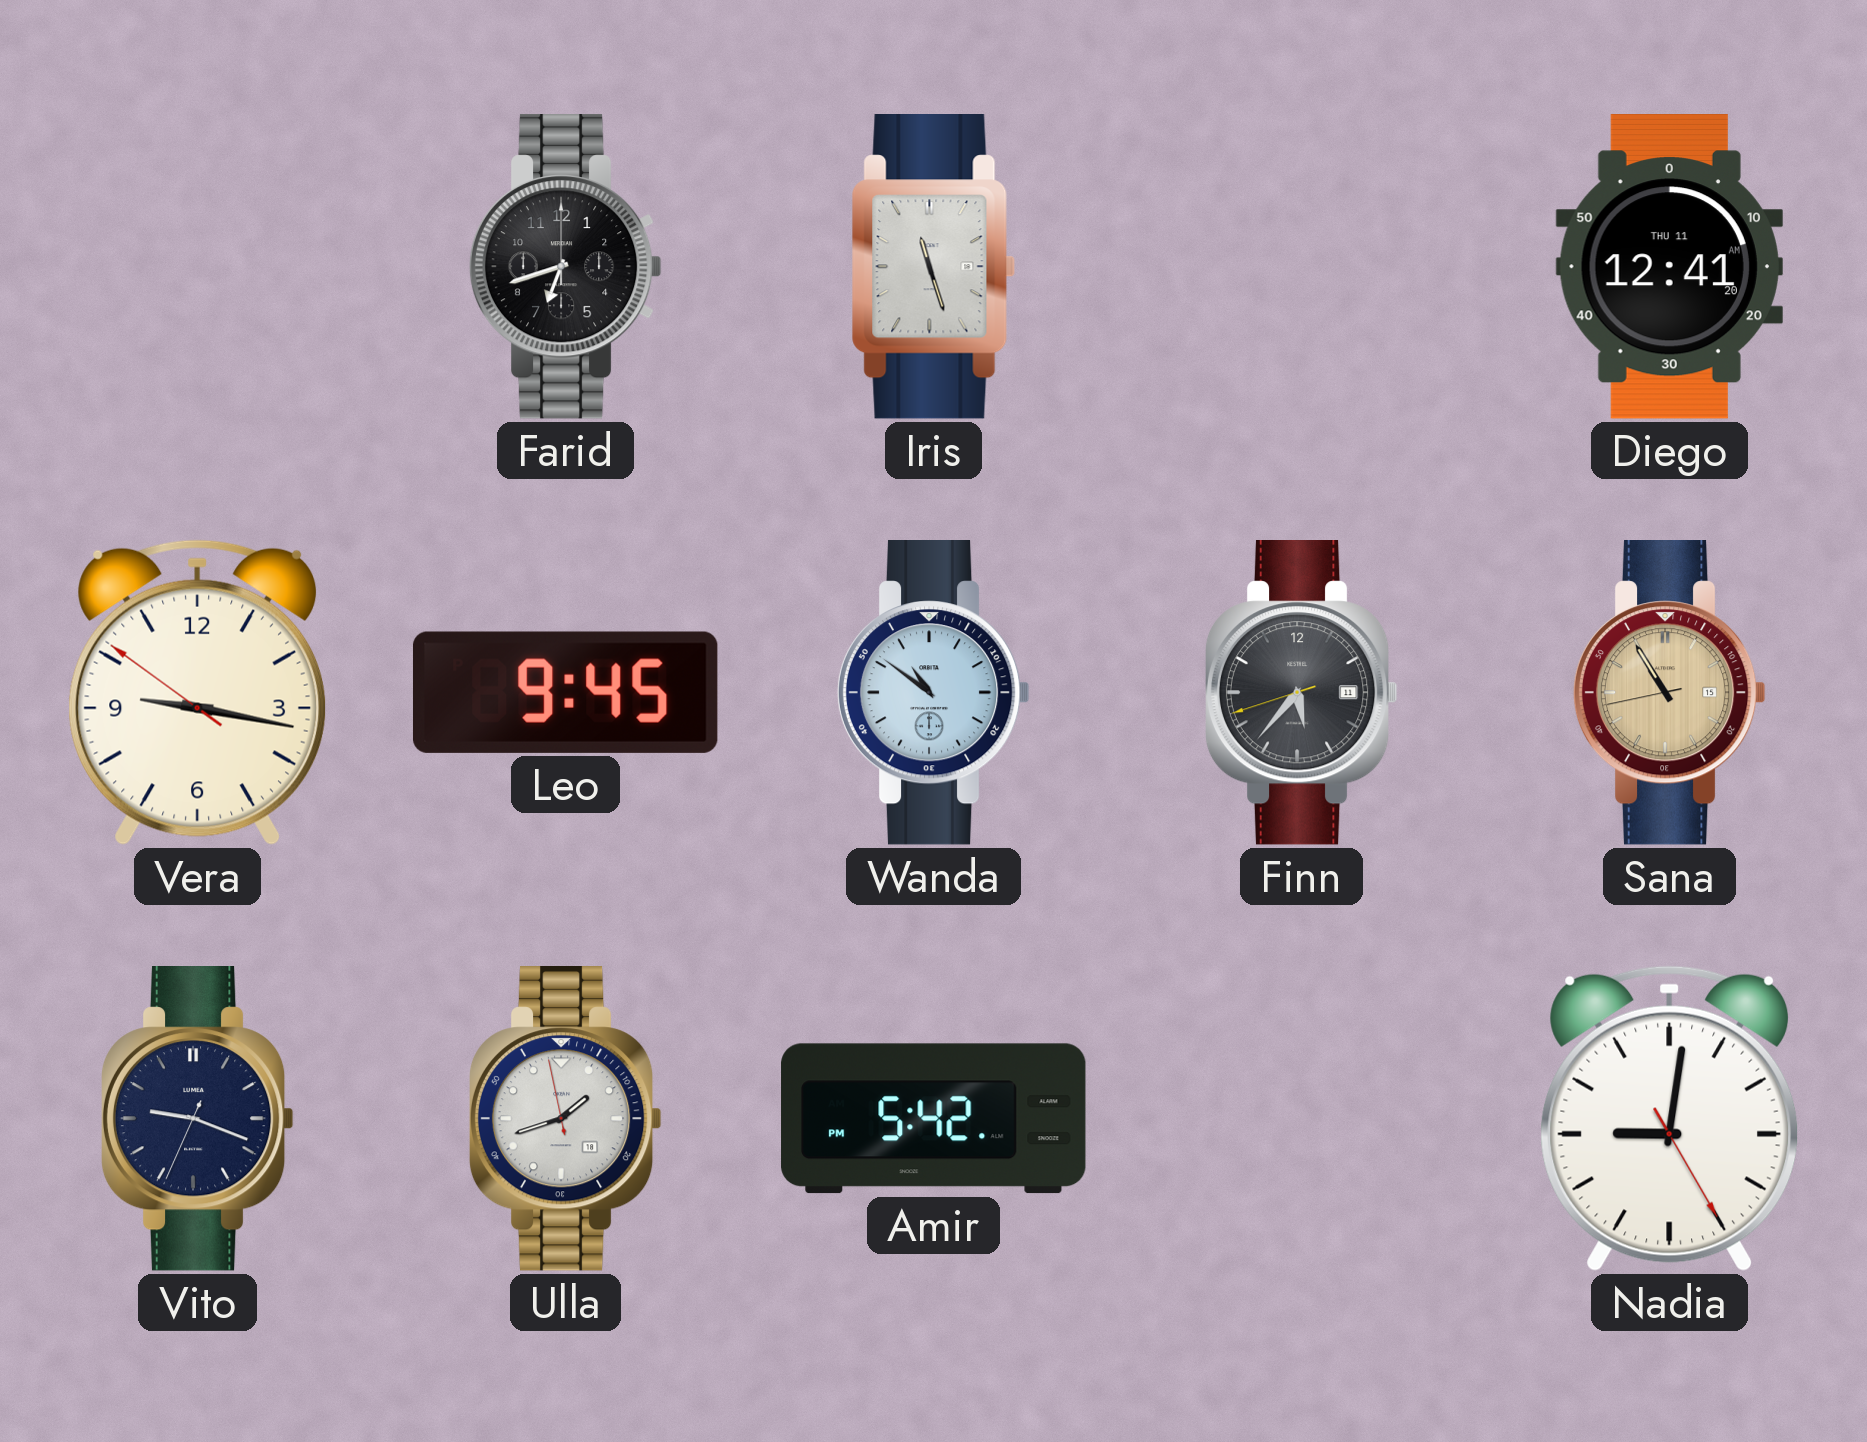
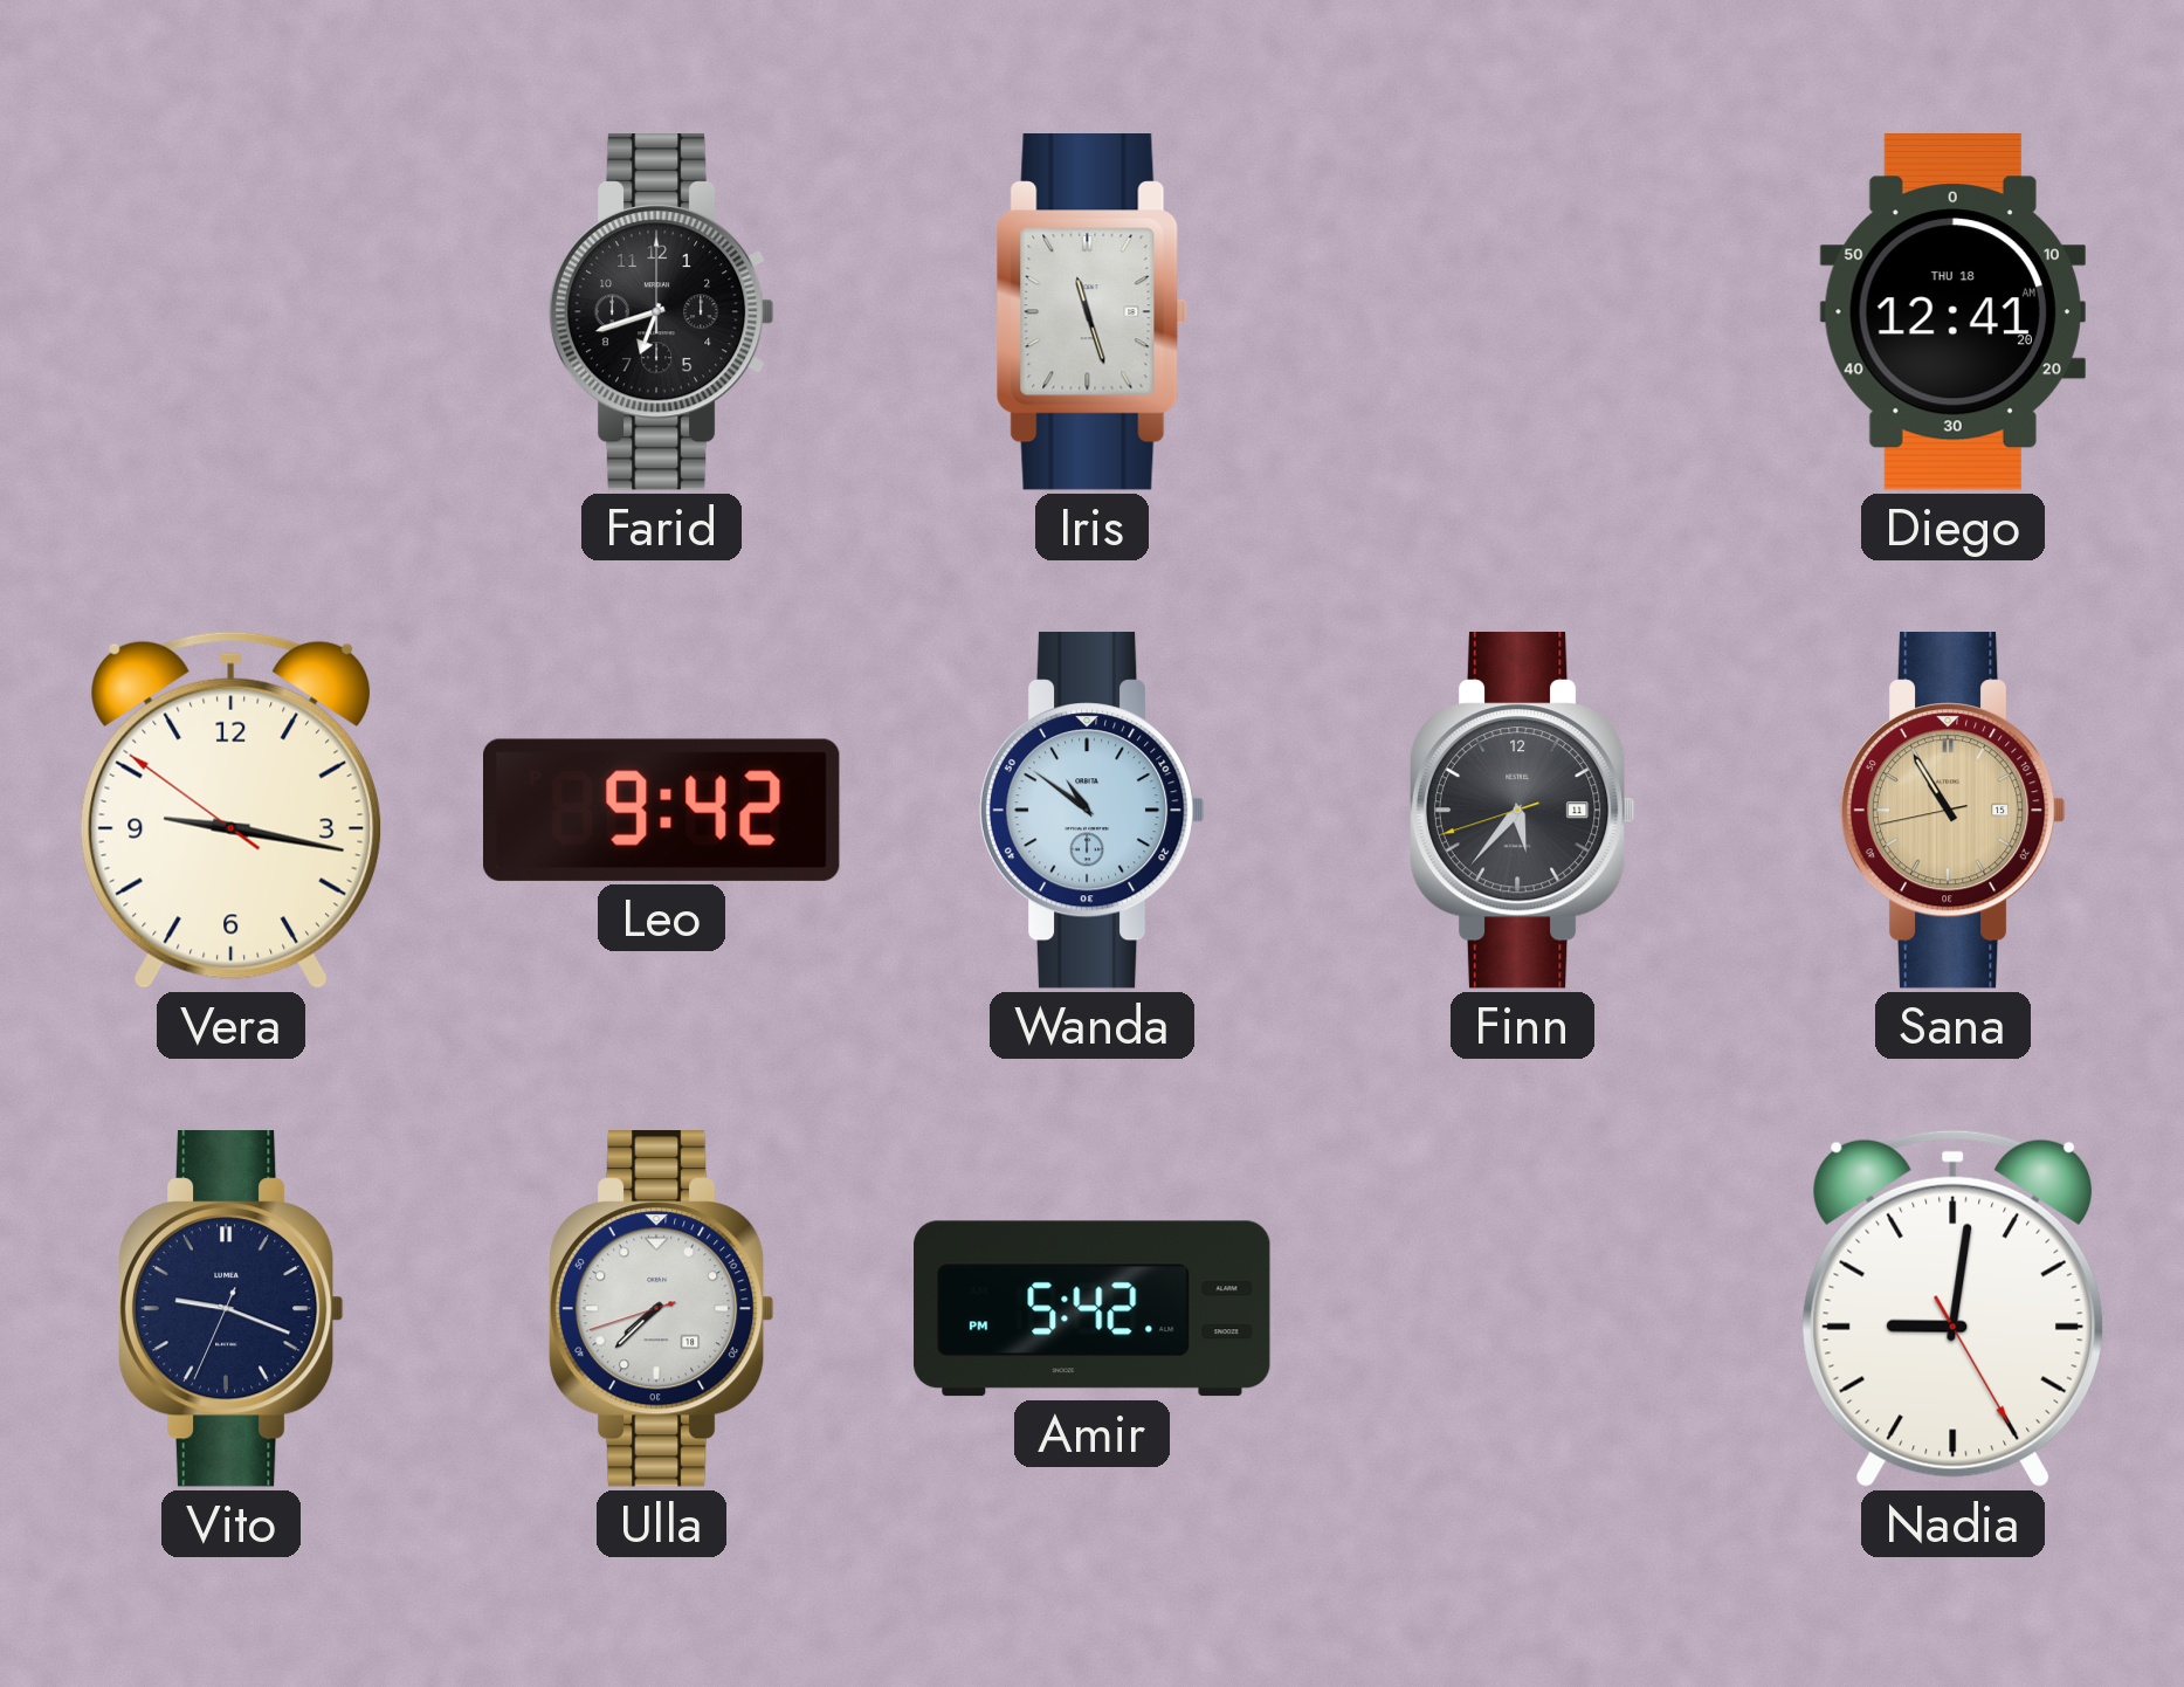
Diego date: THU 11 -> THU 18
Leo: 9:45 -> 9:42
Ulla: 1:41 -> 7:37
